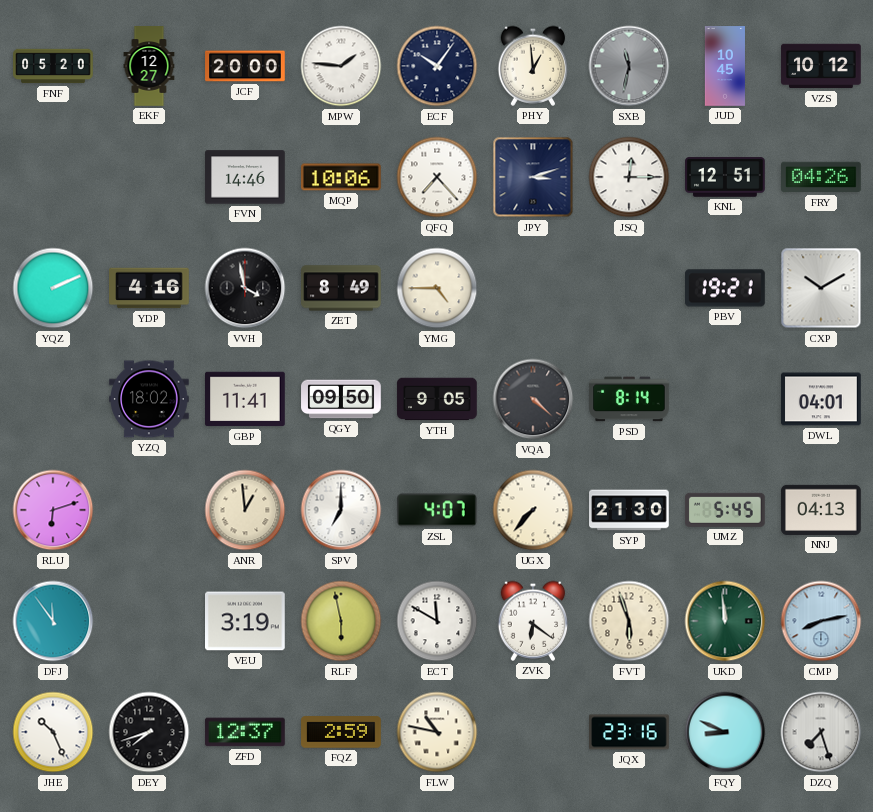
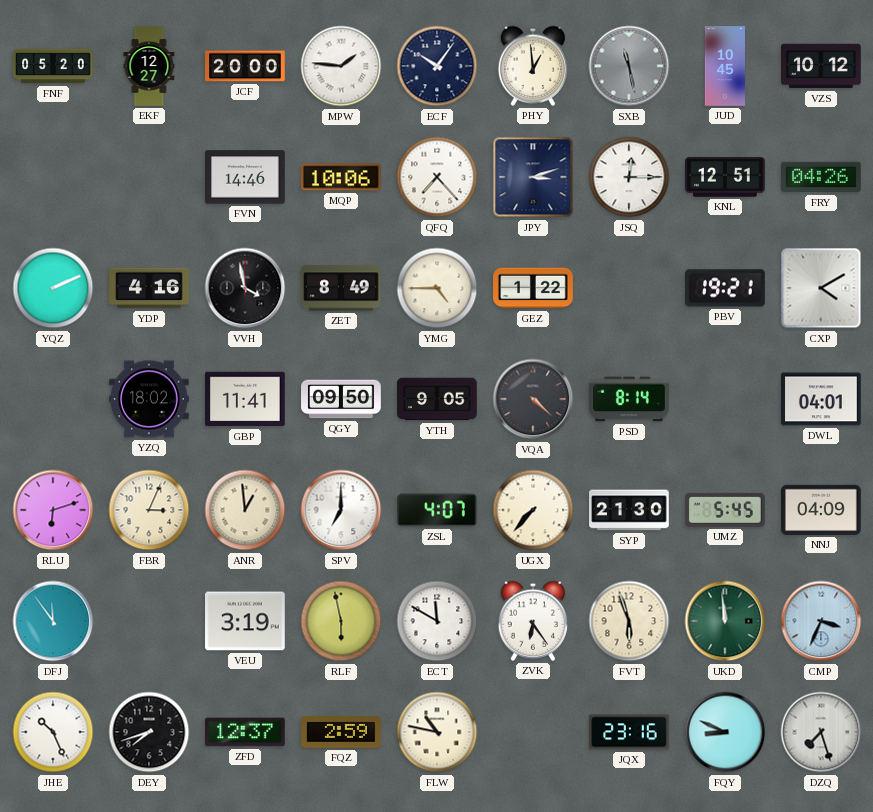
SXB: 11:32 -> 11:28
GEZ: none -> 1:22
CXP: 10:10 -> 4:10
FBR: none -> 3:04
NNJ: 04:13 -> 04:09
ZVK: 6:21 -> 6:24
CMP: 8:13 -> 3:34
